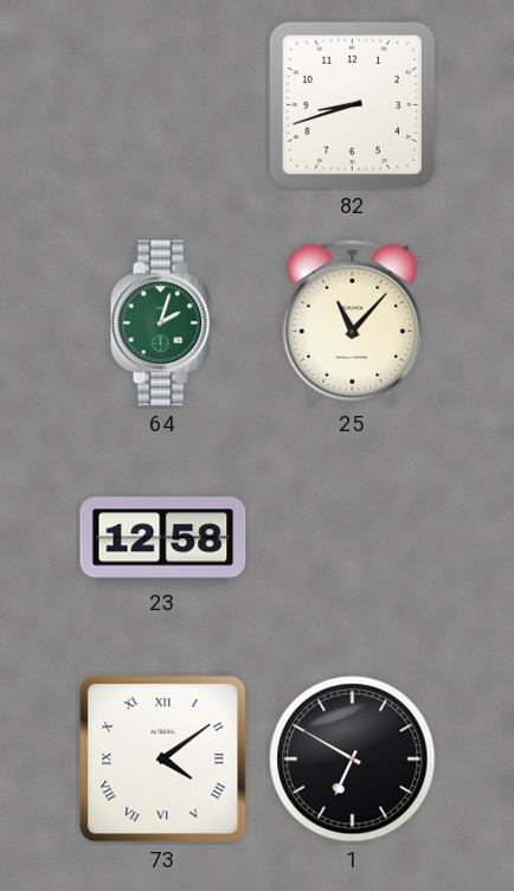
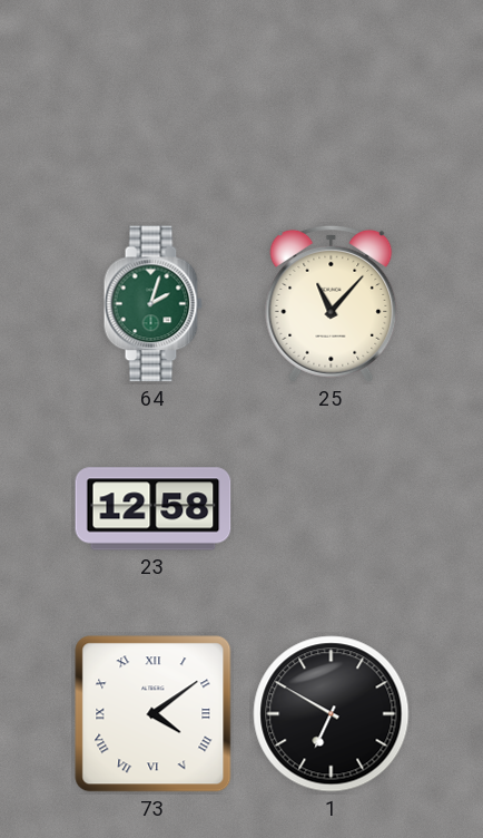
82: 8:42 -> none
